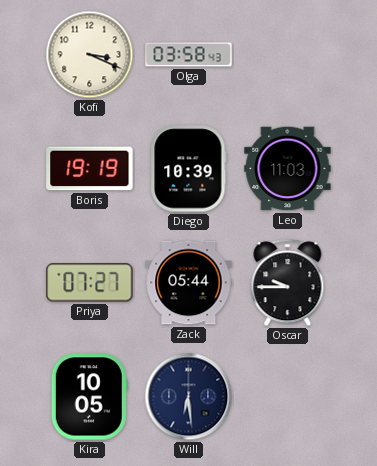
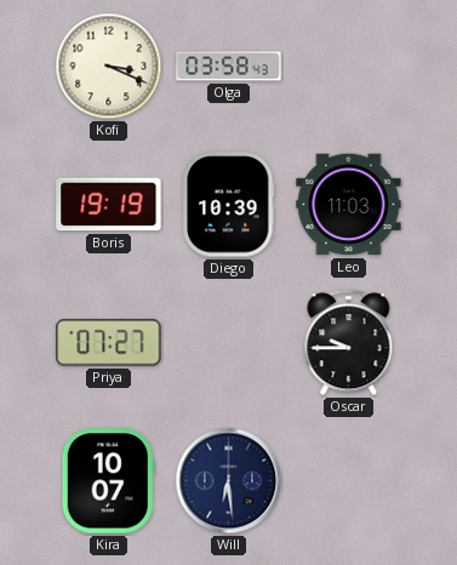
Zack: 05:44 -> none
Kira: 10:05 -> 10:07
